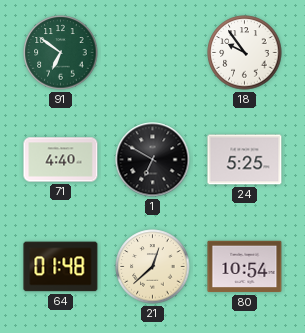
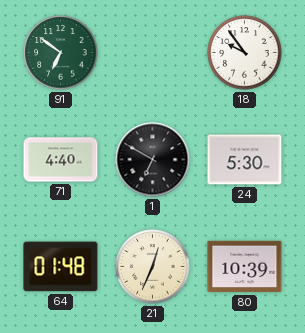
24: 5:25 -> 5:30
21: 12:38 -> 12:34
80: 10:54 -> 10:39
